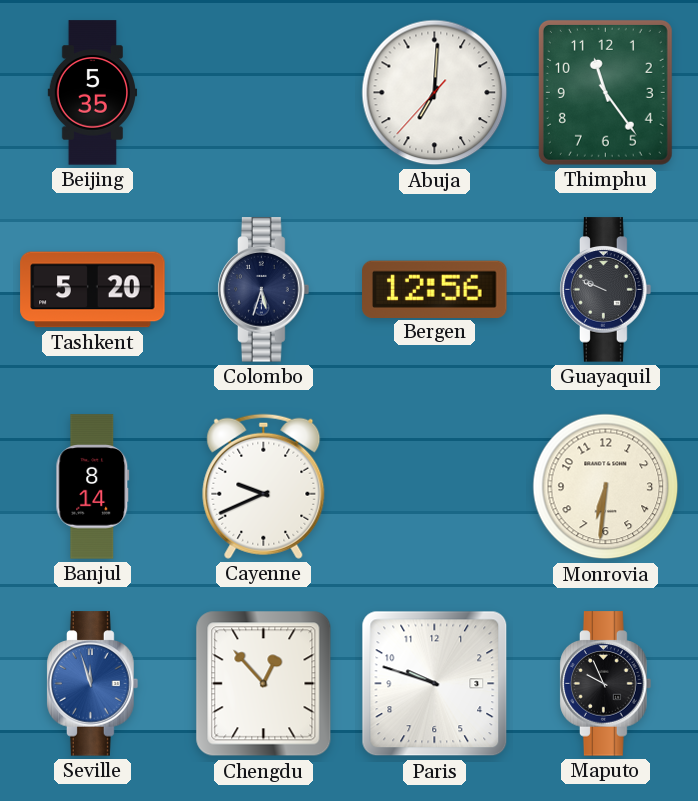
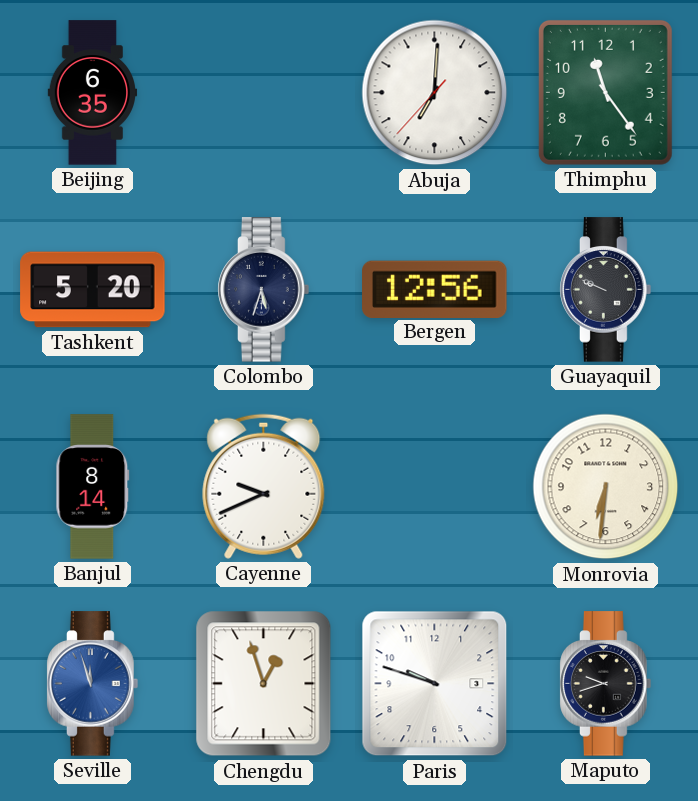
Beijing: 5:35 -> 6:35
Chengdu: 12:53 -> 12:57
Maputo: 9:56 -> 9:42
